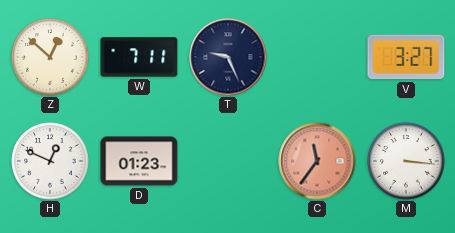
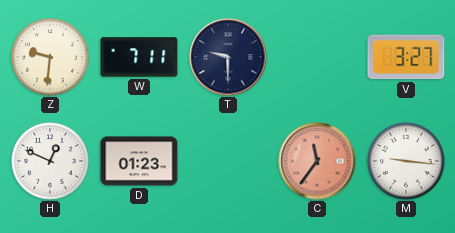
Z: 12:52 -> 9:31
T: 9:26 -> 9:30
M: 3:16 -> 9:16
